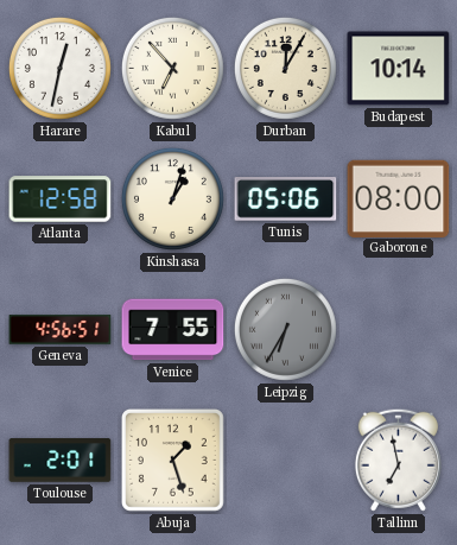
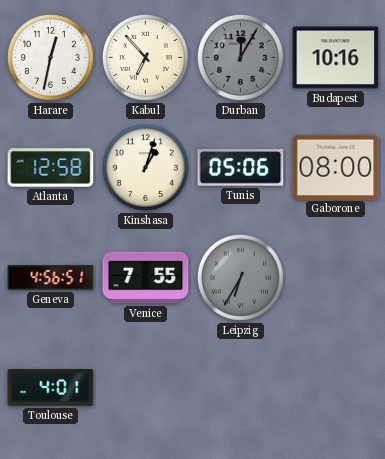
Durban dial: cream -> grey
Budapest: 10:14 -> 10:16
Toulouse: 2:01 -> 4:01
Abuja: 1:27 -> none
Tallinn: 6:58 -> none
